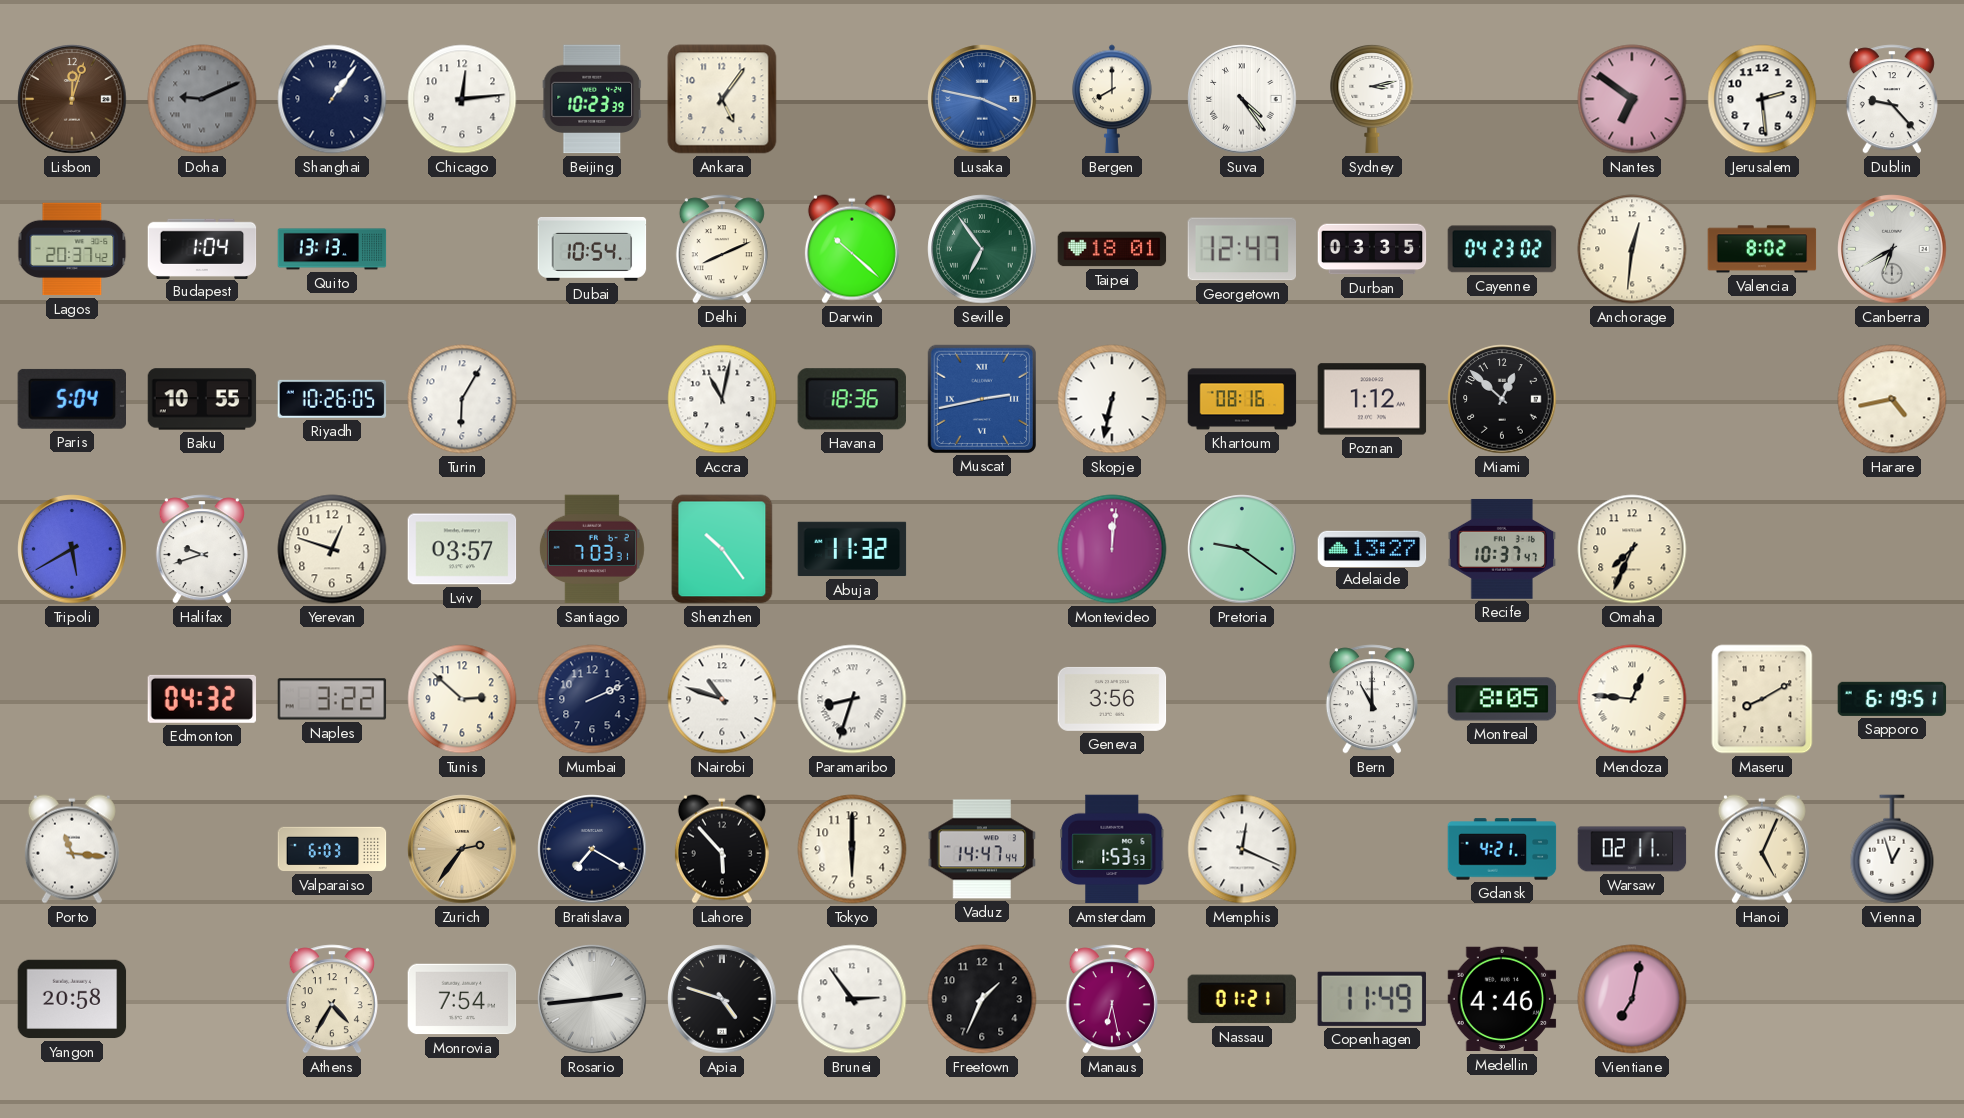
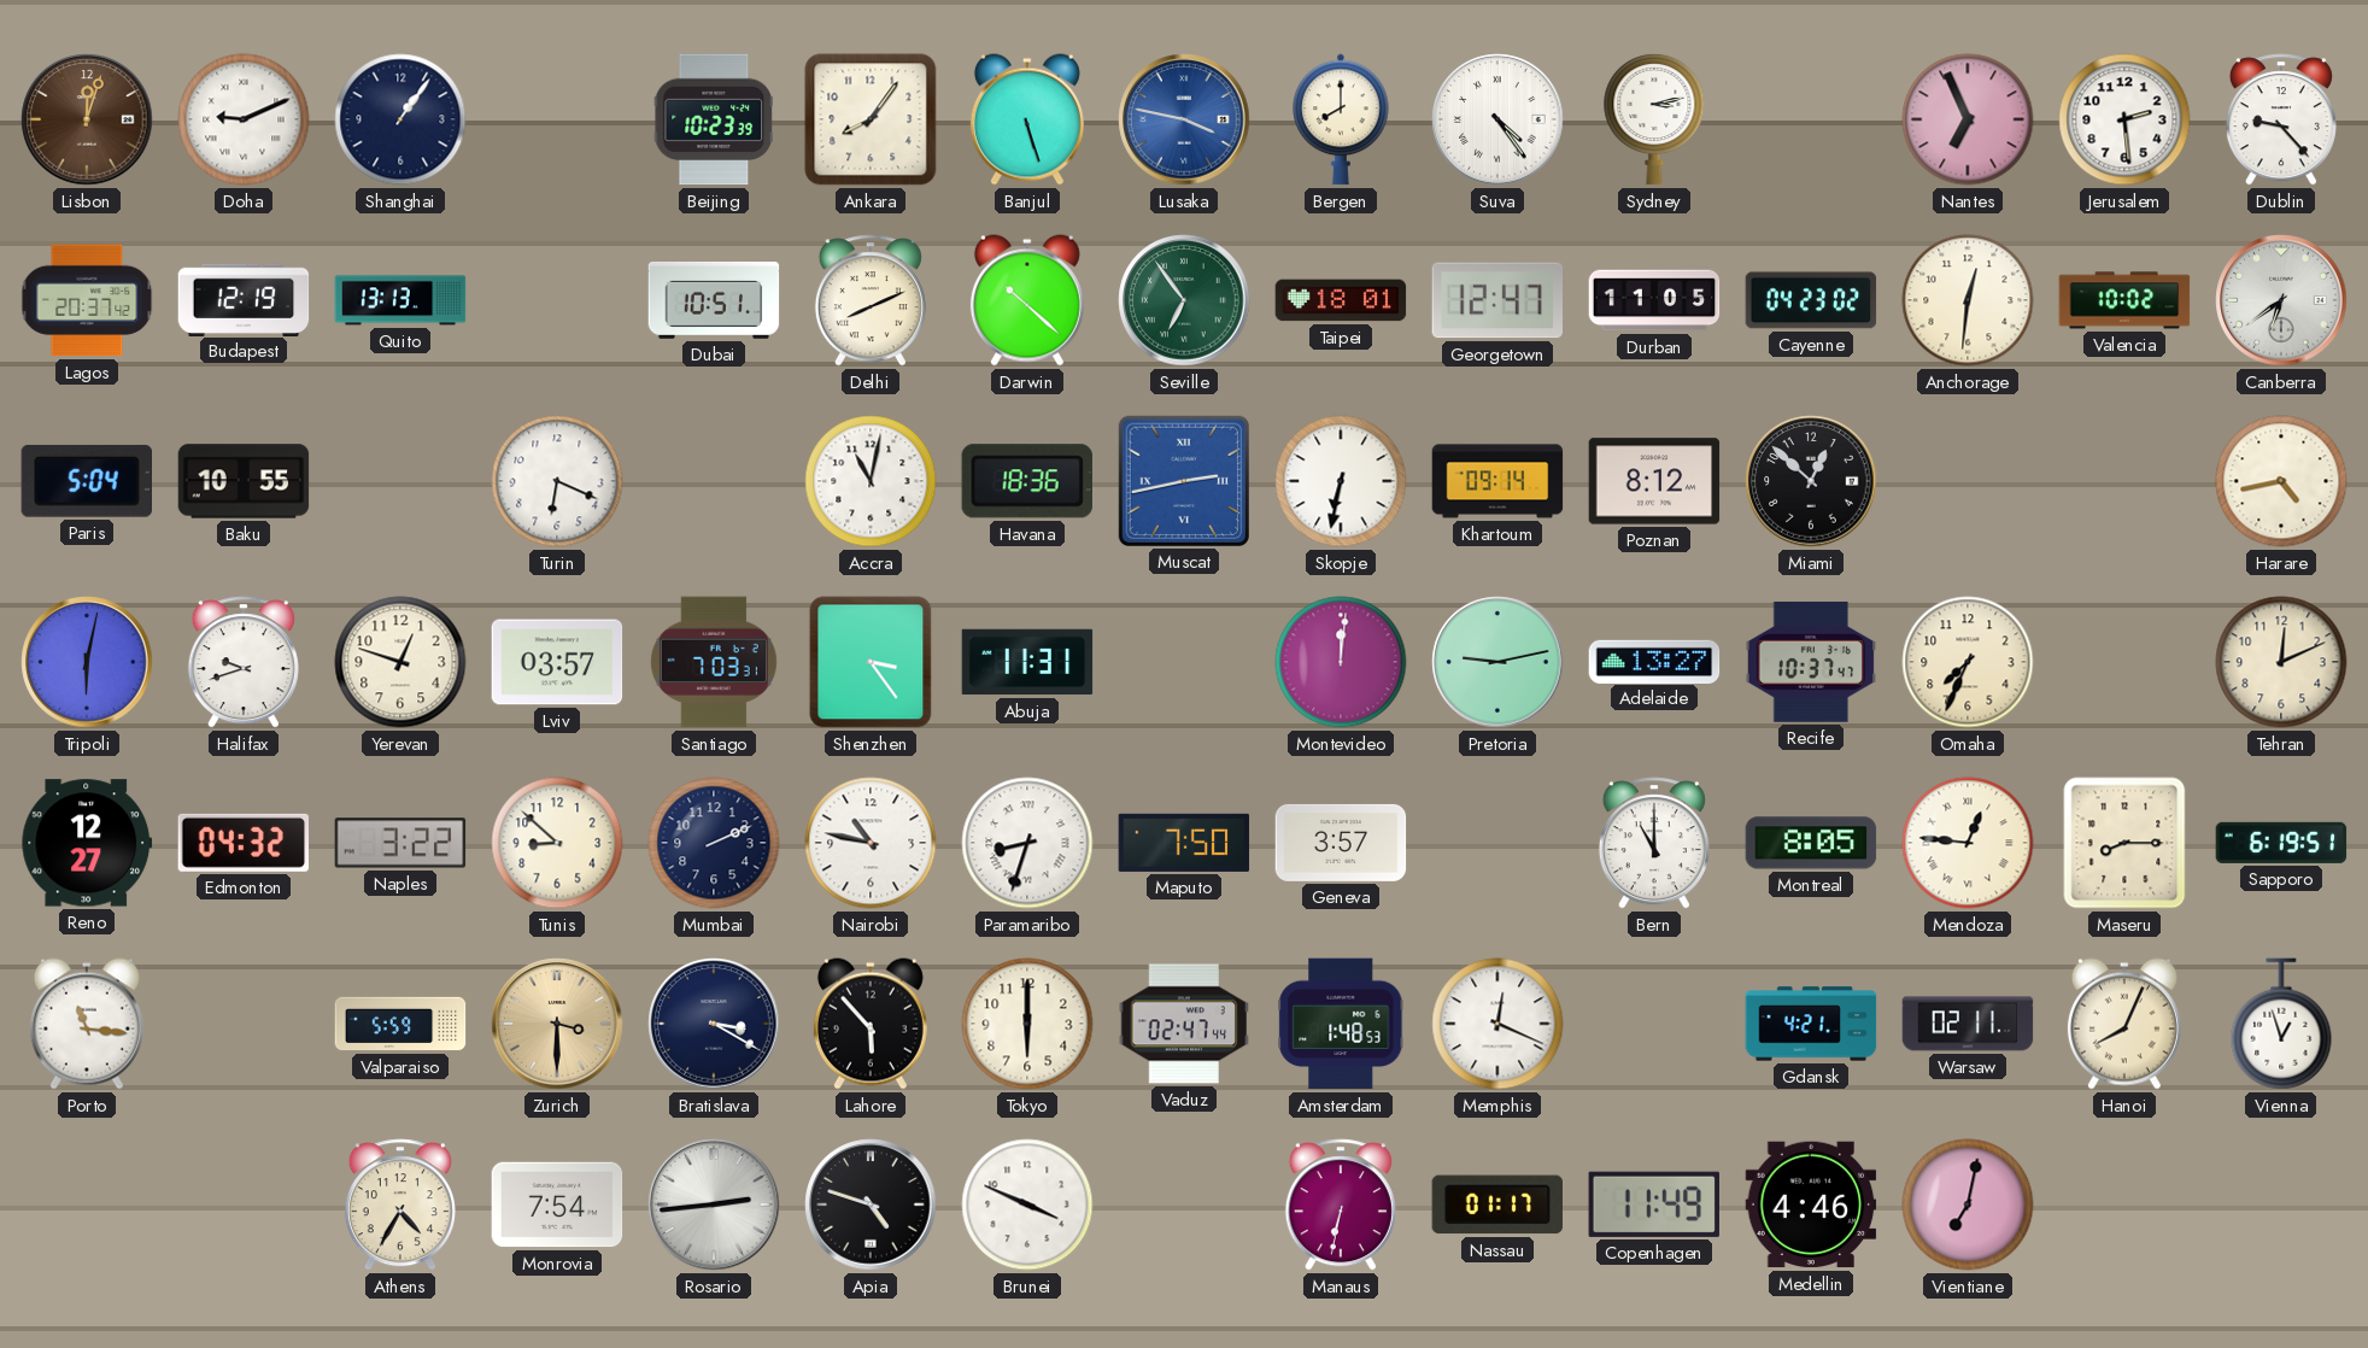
Doha dial: grey -> white
Chicago: 12:14 -> none
Ankara: 5:06 -> 8:06
Banjul: none -> 5:27
Nantes: 6:51 -> 6:56
Budapest: 1:04 -> 12:19
Dubai: 10:54 -> 10:51
Durban: 03:35 -> 11:05
Valencia: 8:02 -> 10:02
Canberra: 6:40 -> 6:39
Riyadh: 10:26 -> none
Turin: 6:05 -> 6:19
Khartoum: 08:16 -> 09:14
Poznan: 1:12 -> 8:12
Tripoli: 5:40 -> 6:02
Shenzhen: 10:24 -> 3:24
Abuja: 11:32 -> 11:31
Pretoria: 9:21 -> 9:13
Tehran: none -> 12:11
Reno: none -> 12:27
Tunis: 2:52 -> 8:52
Nairobi: 10:48 -> 10:47
Maputo: none -> 7:50
Geneva: 3:56 -> 3:57
Maseru: 8:10 -> 8:15
Valparaiso: 6:03 -> 5:59
Zurich: 2:36 -> 3:30
Bratislava: 7:20 -> 3:20
Vaduz: 14:47 -> 02:47
Amsterdam: 1:53 -> 1:48
Hanoi: 5:04 -> 8:04
Yangon: 20:58 -> none
Brunei: 2:54 -> 3:49
Freetown: 1:34 -> none
Manaus: 6:28 -> 6:32
Nassau: 01:21 -> 01:17
